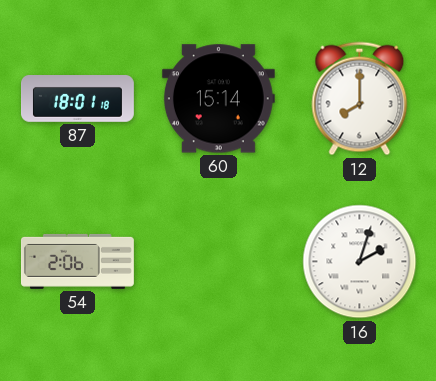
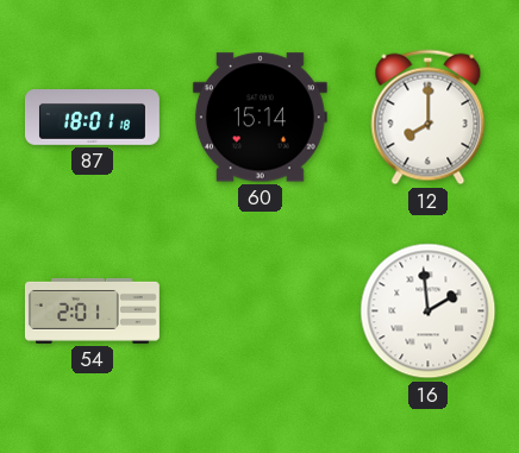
54: 2:06 -> 2:01
16: 2:03 -> 1:59
